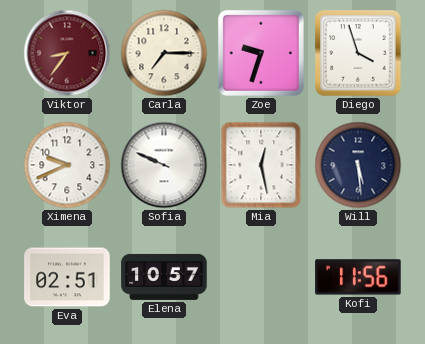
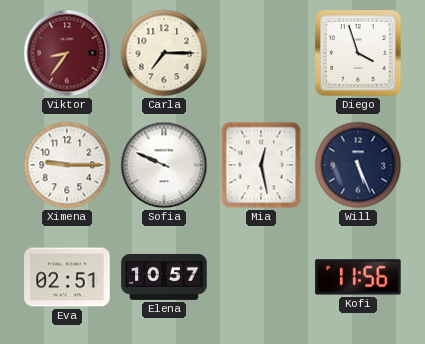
Zoe: 9:33 -> none
Ximena: 9:41 -> 9:15
Will: 5:29 -> 5:26
